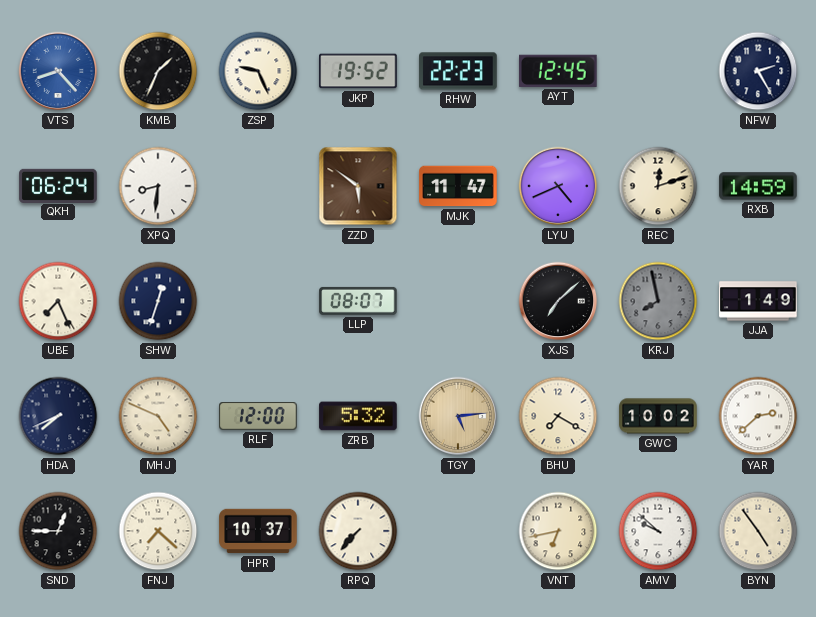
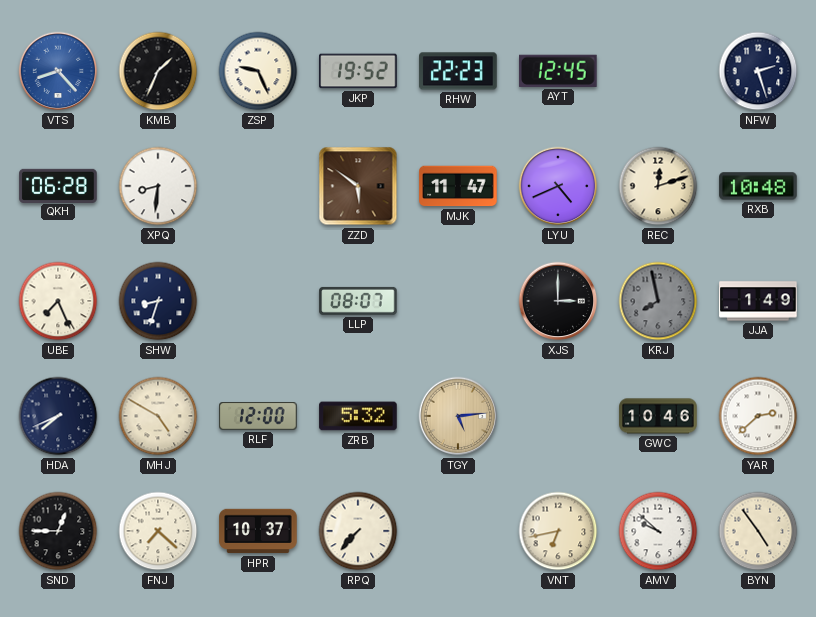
NFW: 2:25 -> 2:27
QKH: 06:24 -> 06:28
RXB: 14:59 -> 10:48
SHW: 12:33 -> 8:33
XJS: 7:08 -> 3:00
MHJ: 4:49 -> 4:50
BHU: 7:20 -> none
GWC: 10:02 -> 10:46
